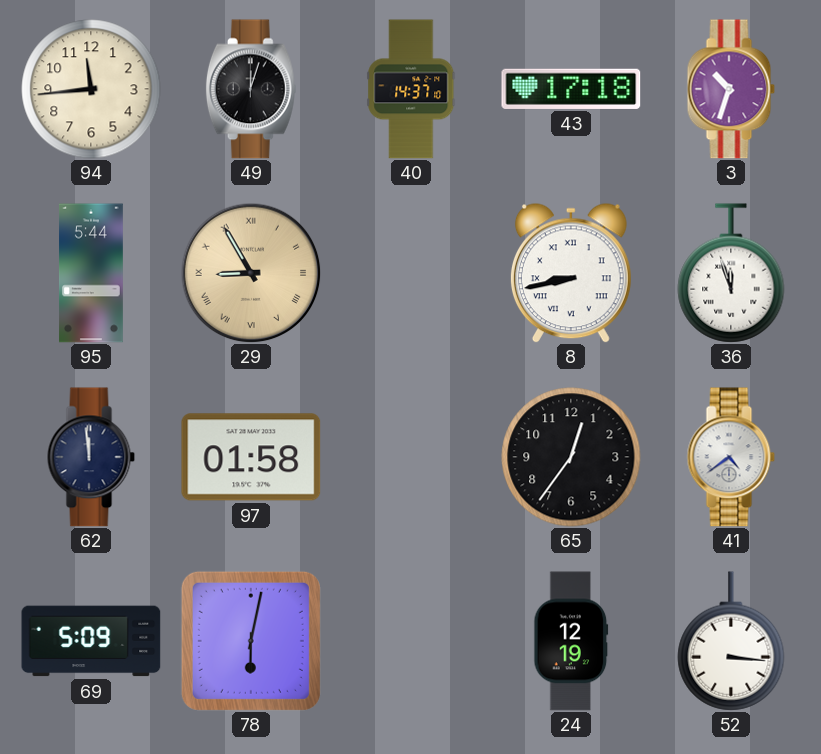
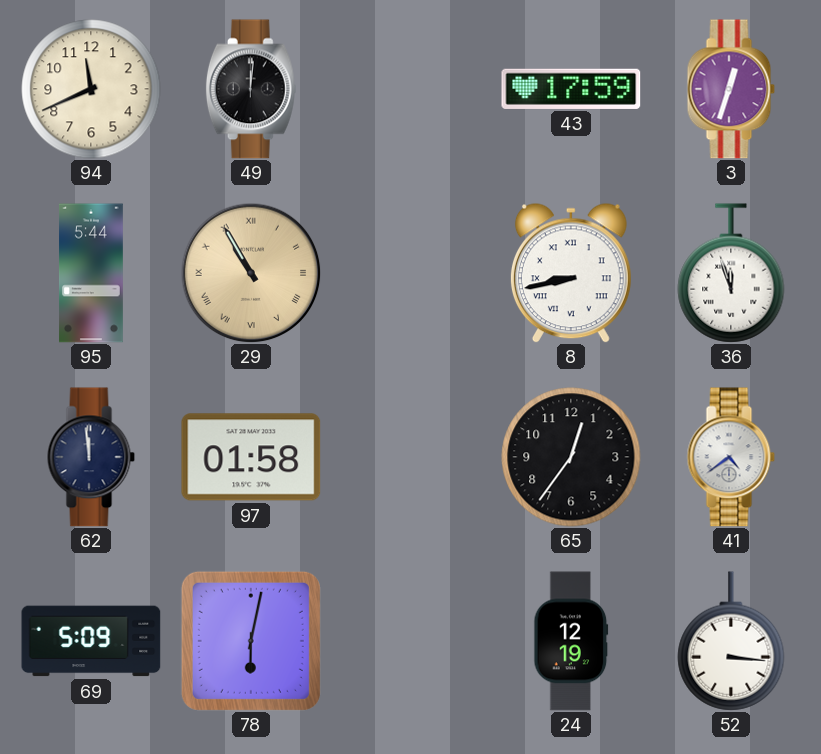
94: 11:44 -> 11:41
49: 12:03 -> 12:01
40: 14:37 -> none
43: 17:18 -> 17:59
3: 10:33 -> 12:33
29: 8:55 -> 10:55
